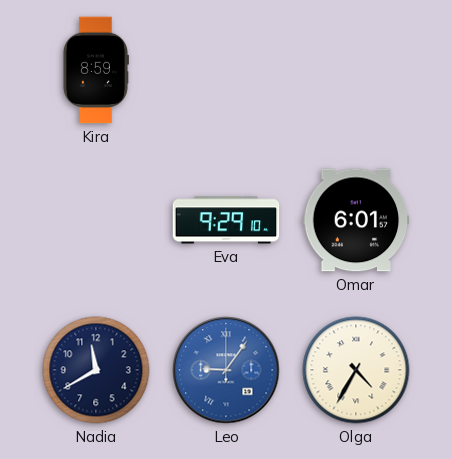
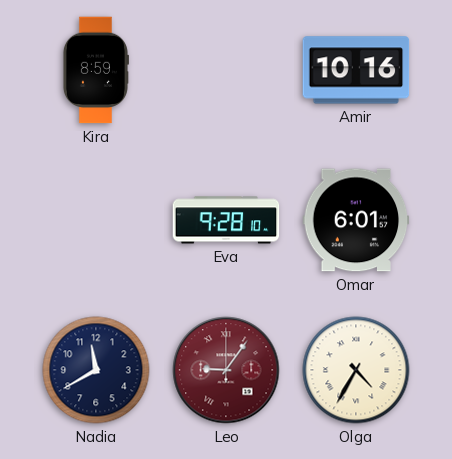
Amir: none -> 10:16
Eva: 9:29 -> 9:28
Leo dial: blue -> burgundy
